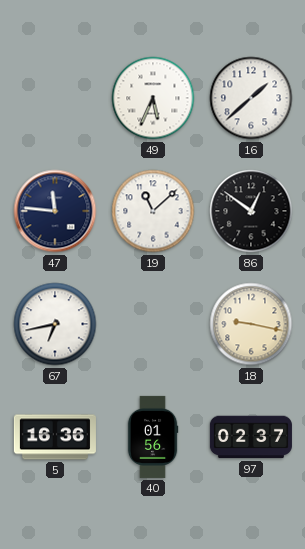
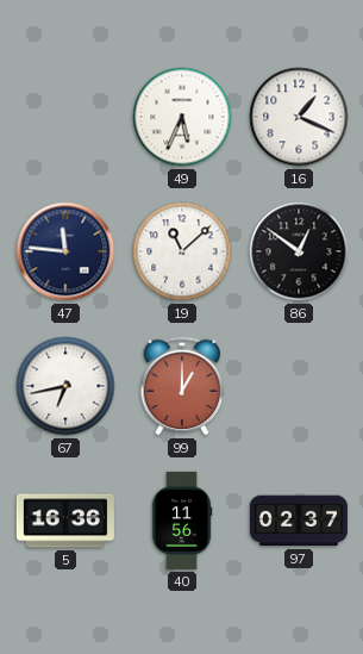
16: 1:38 -> 1:19
99: none -> 1:00
18: 9:17 -> none
40: 01:56 -> 11:56
